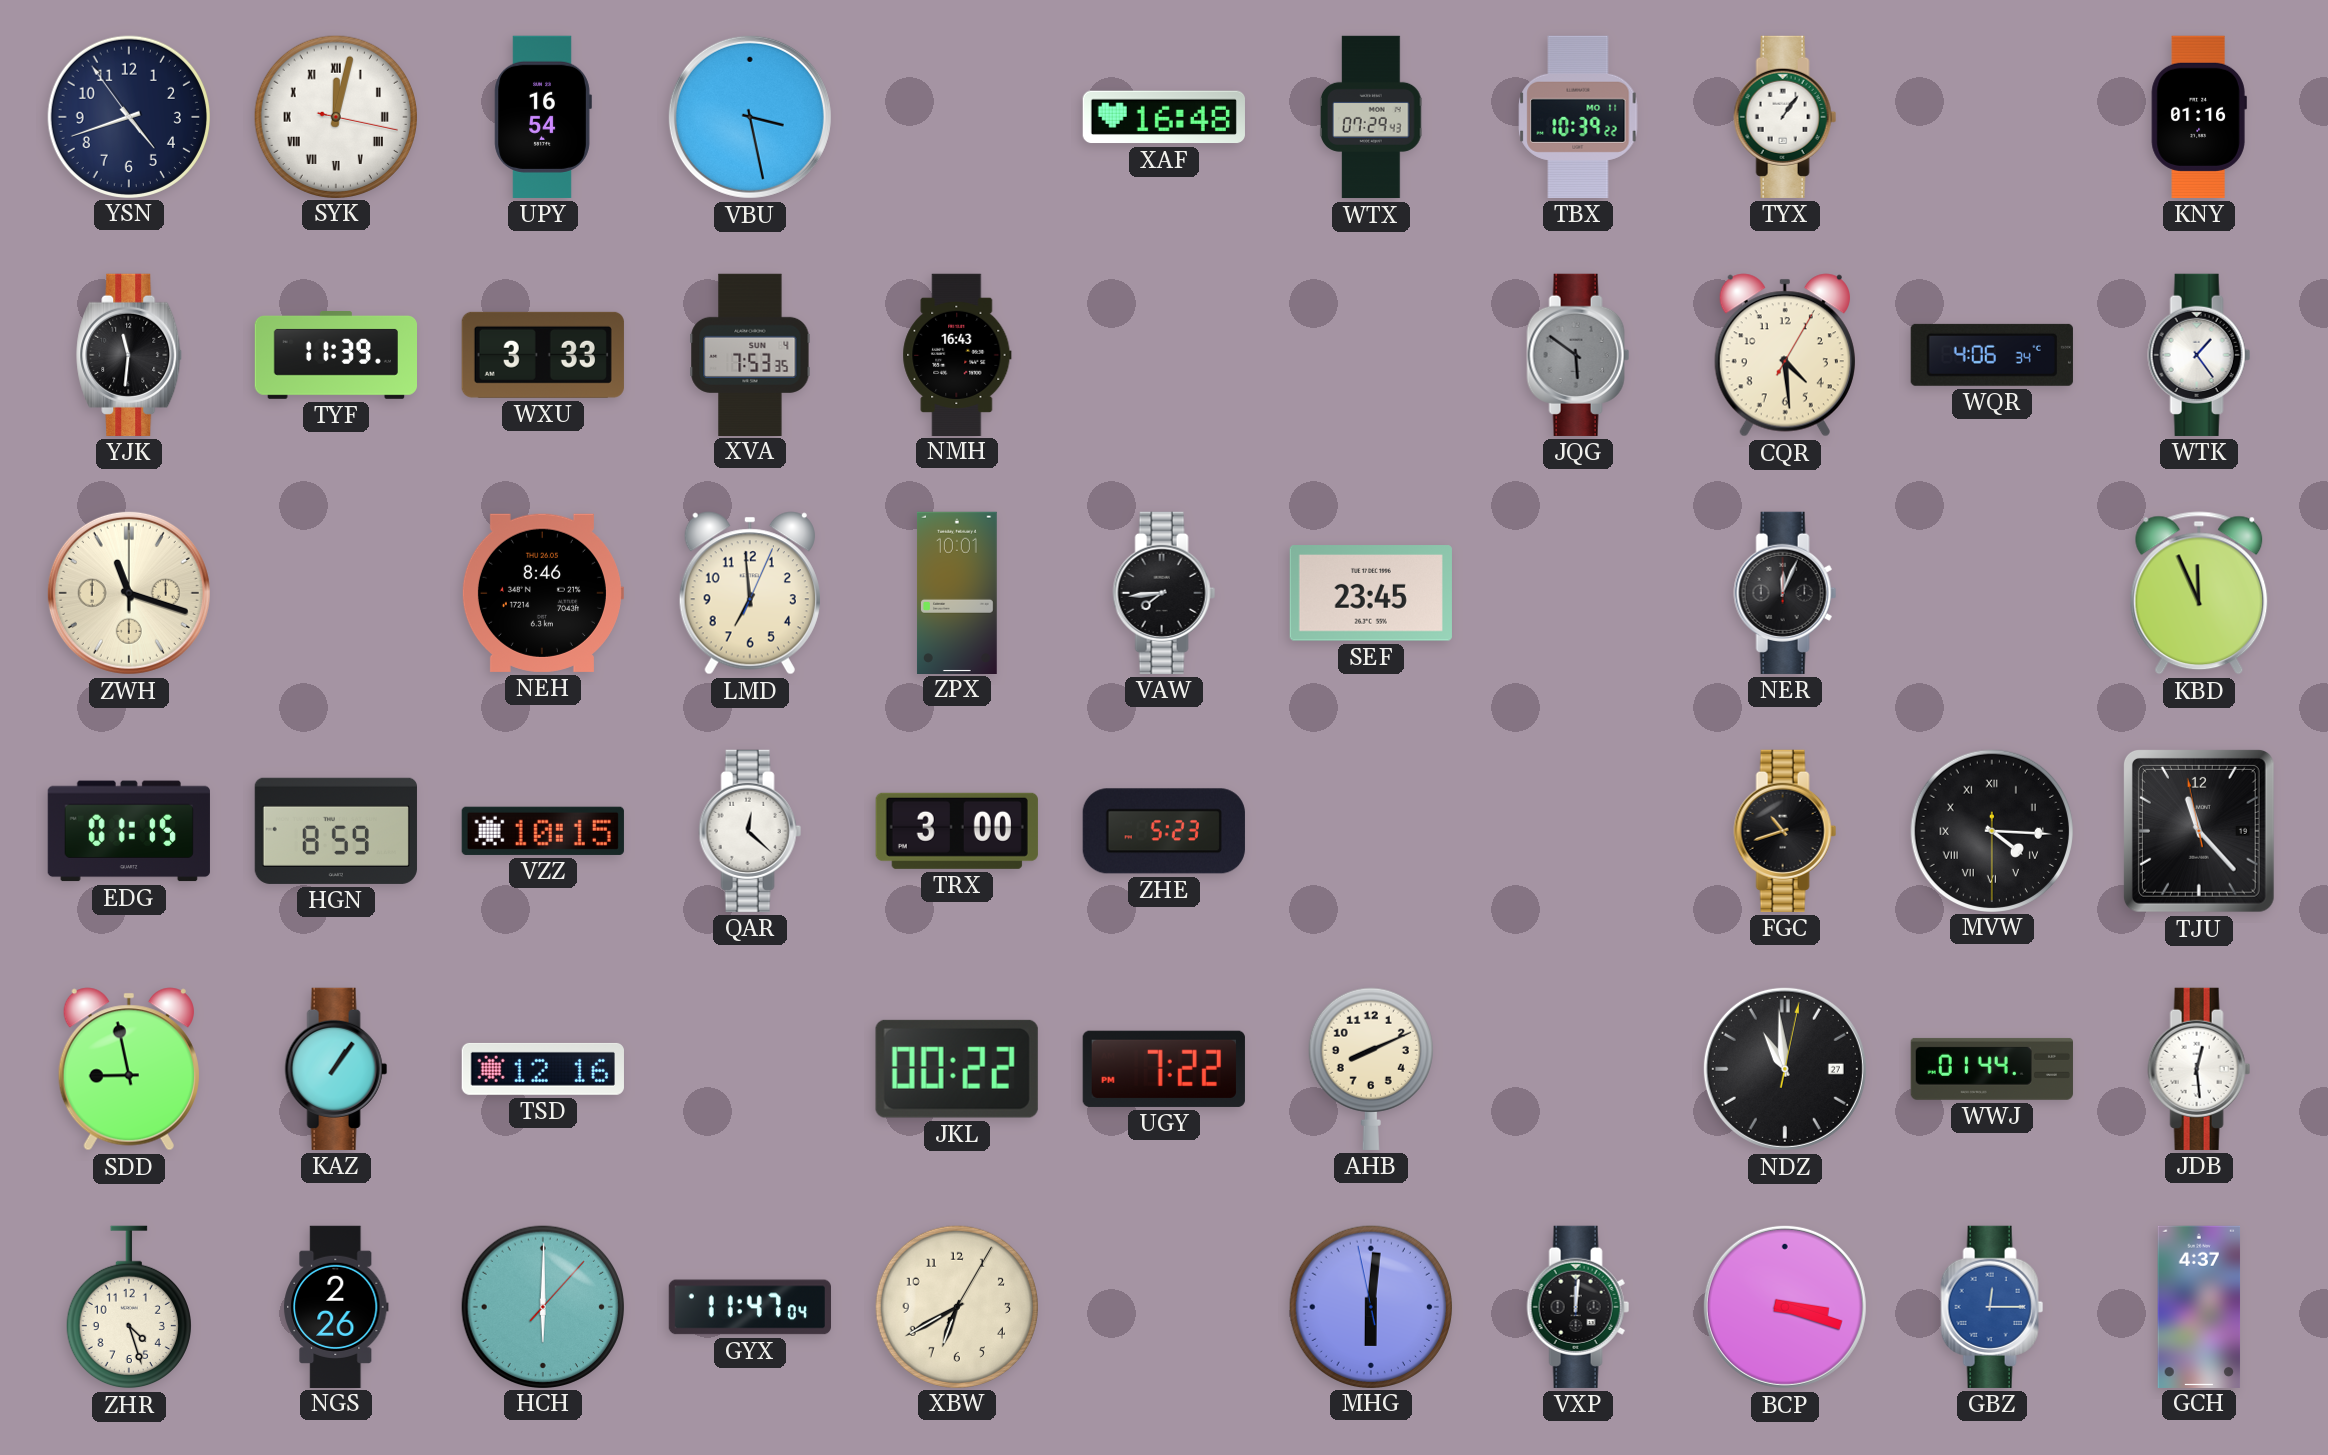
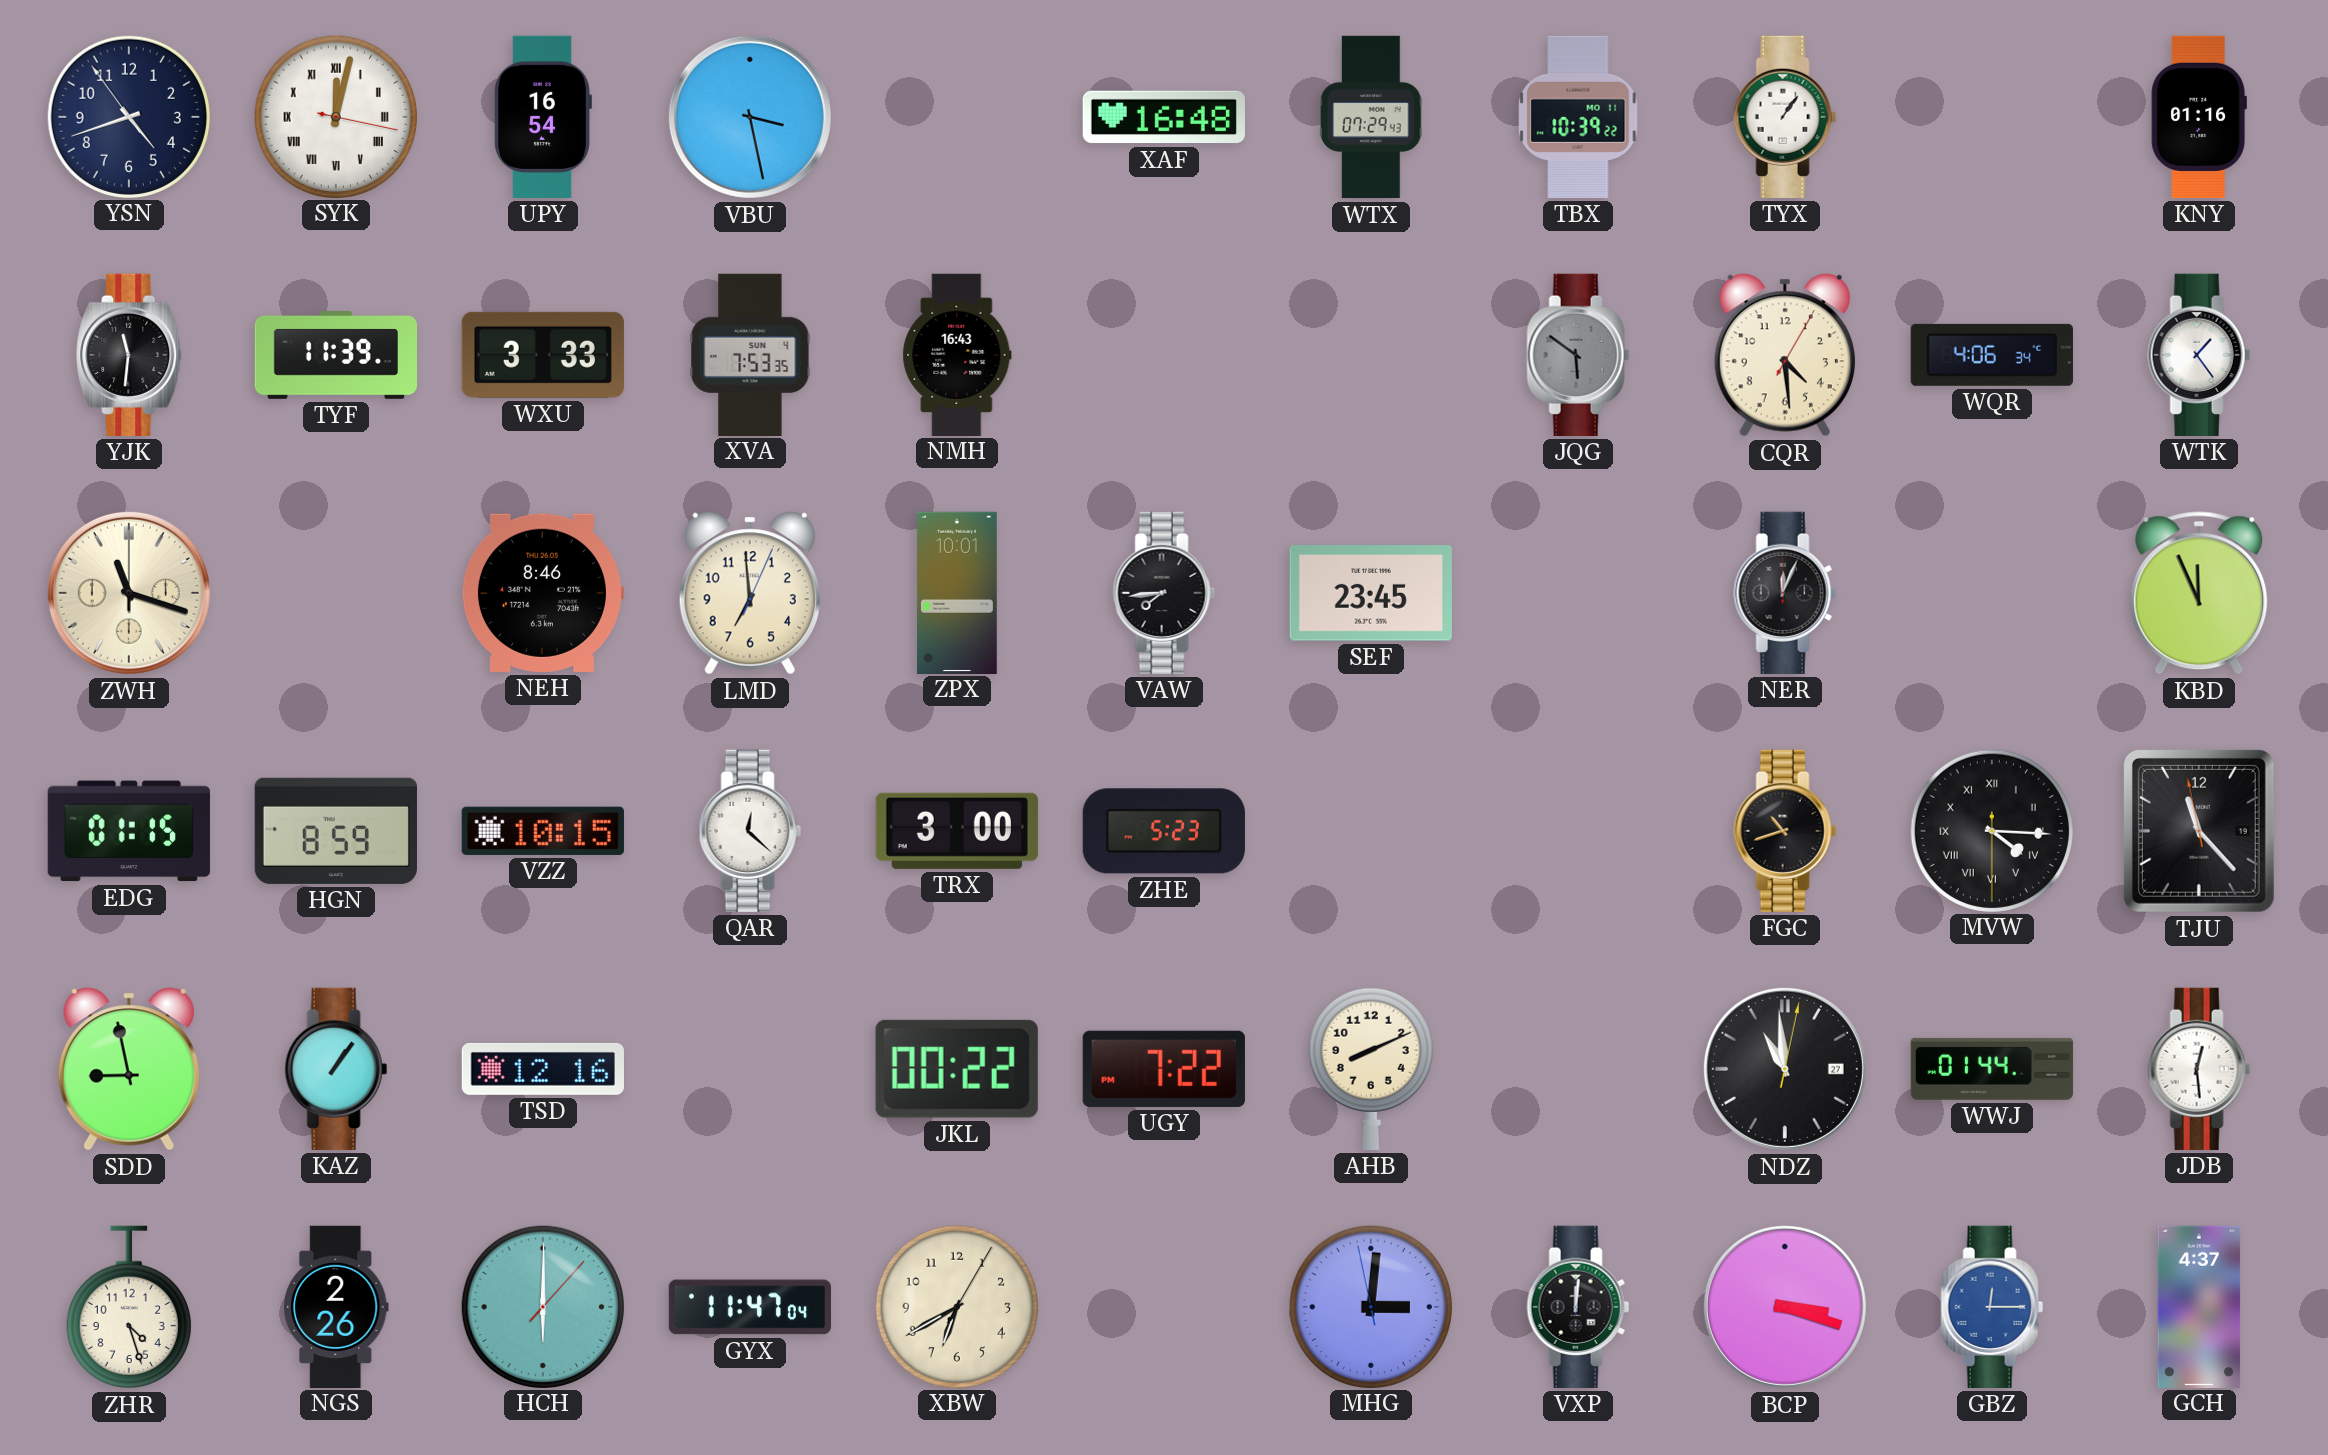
MHG: 6:00 -> 3:00
